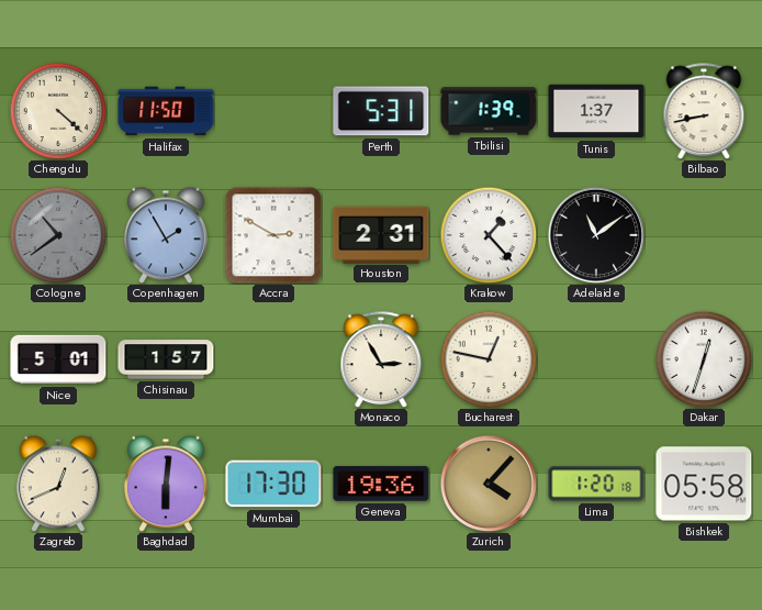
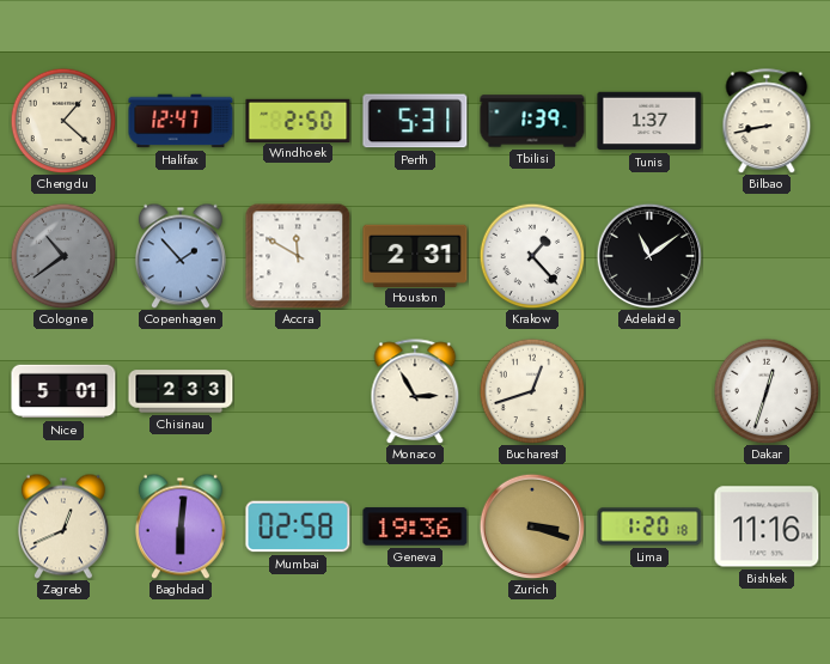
Chengdu: 4:22 -> 1:22
Halifax: 11:50 -> 12:47
Windhoek: none -> 2:50
Copenhagen: 1:55 -> 1:53
Accra: 2:50 -> 11:50
Chisinau: 1:57 -> 2:33
Bucharest: 12:47 -> 12:42
Mumbai: 17:30 -> 02:58
Zurich: 4:07 -> 3:18
Bishkek: 05:58 -> 11:16
